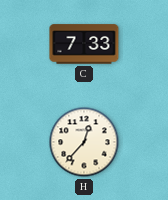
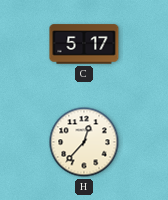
C: 7:33 -> 5:17
